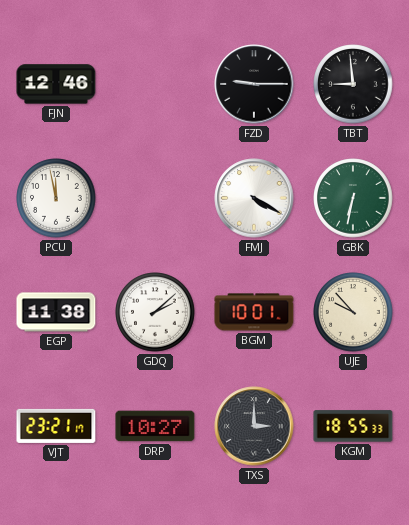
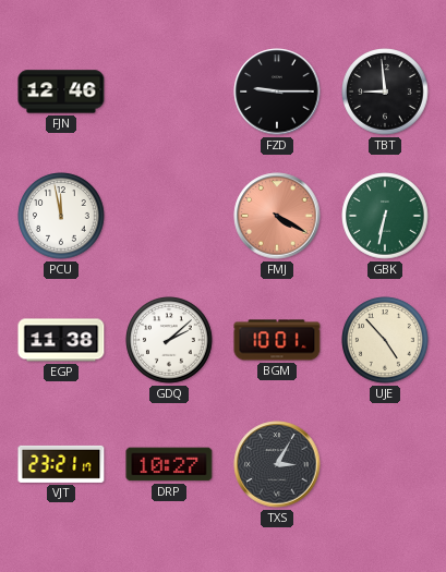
FMJ dial: white -> salmon
UJE: 9:53 -> 4:53
TXS: 3:00 -> 3:05
KGM: 18:55 -> none
